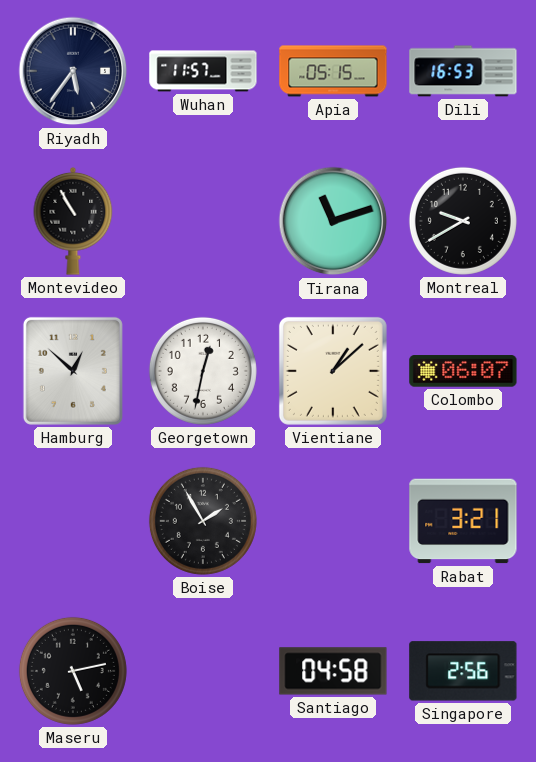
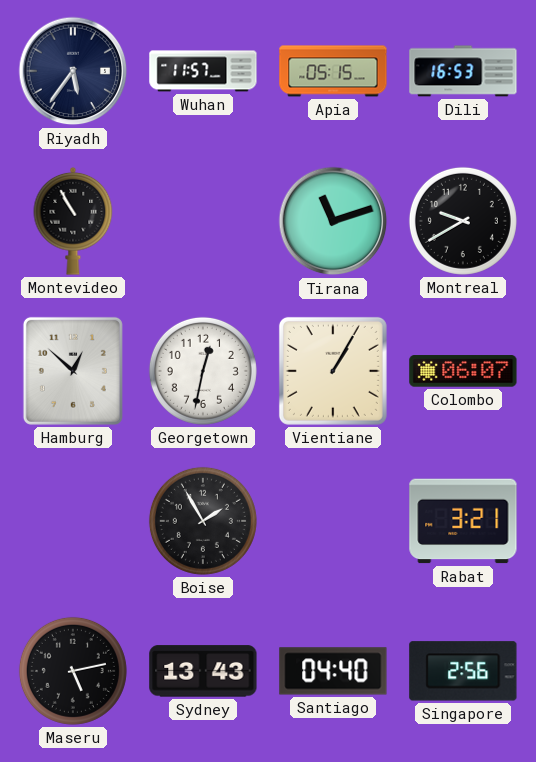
Vientiane: 1:08 -> 1:05
Sydney: none -> 13:43
Santiago: 04:58 -> 04:40
